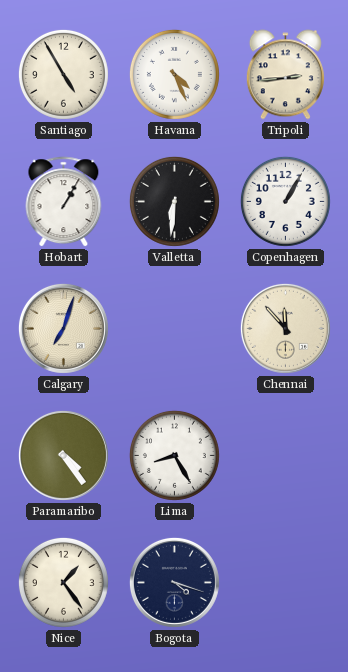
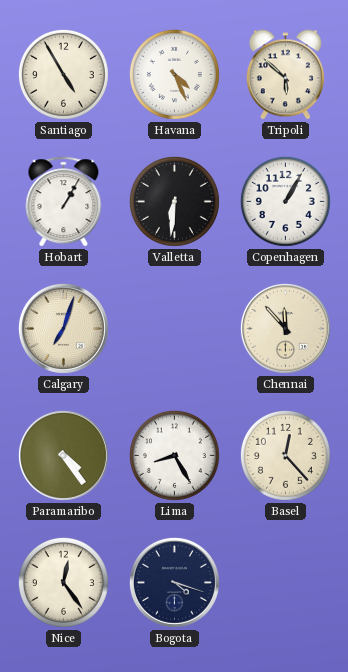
Tripoli: 2:44 -> 5:52
Basel: none -> 12:23
Nice: 1:24 -> 12:24
